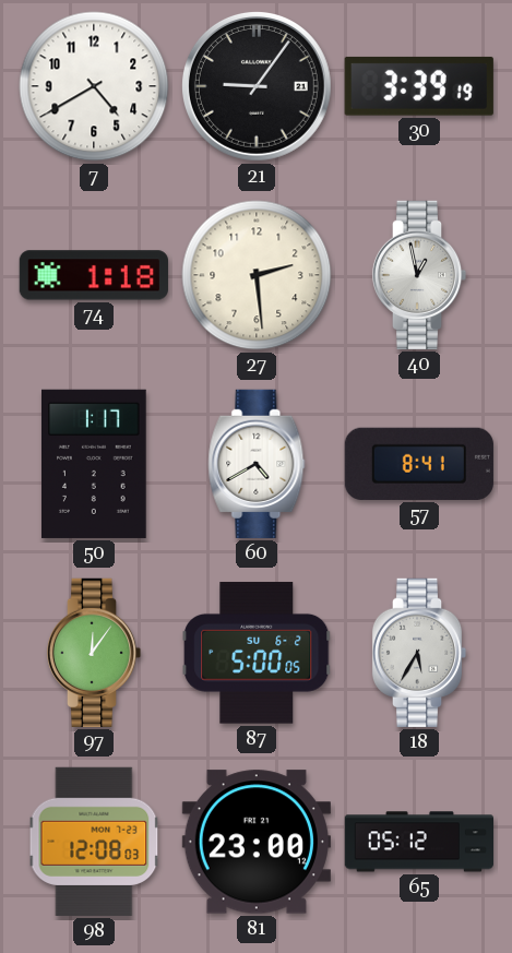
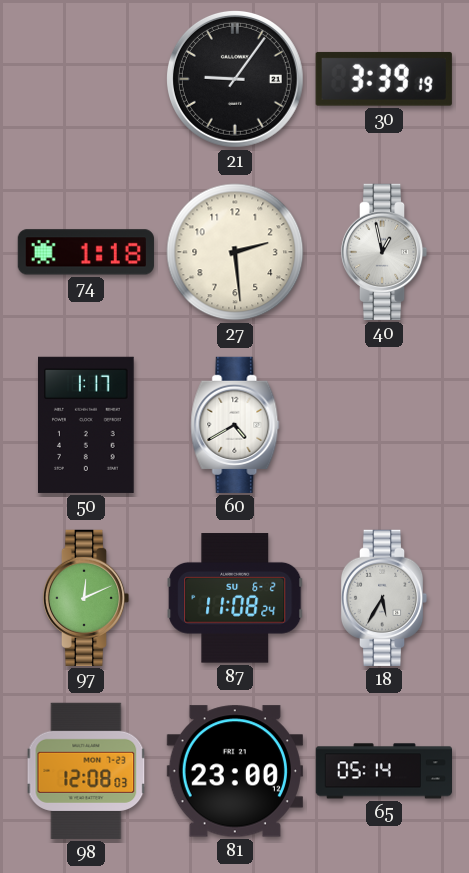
7: 4:40 -> none
57: 8:41 -> none
97: 12:06 -> 12:11
87: 5:00 -> 11:08
65: 05:12 -> 05:14
